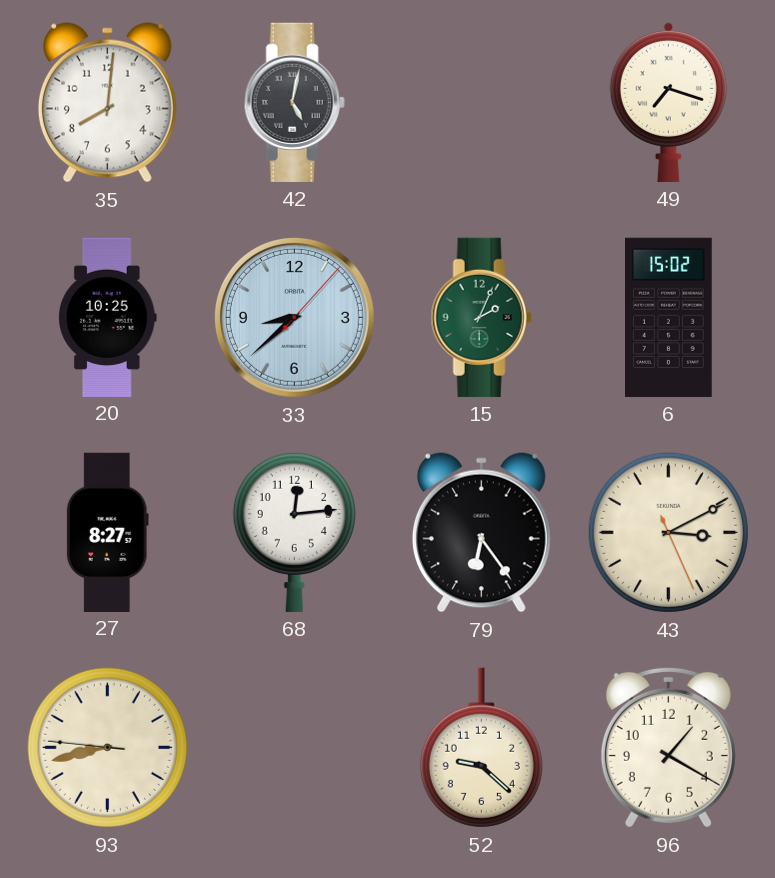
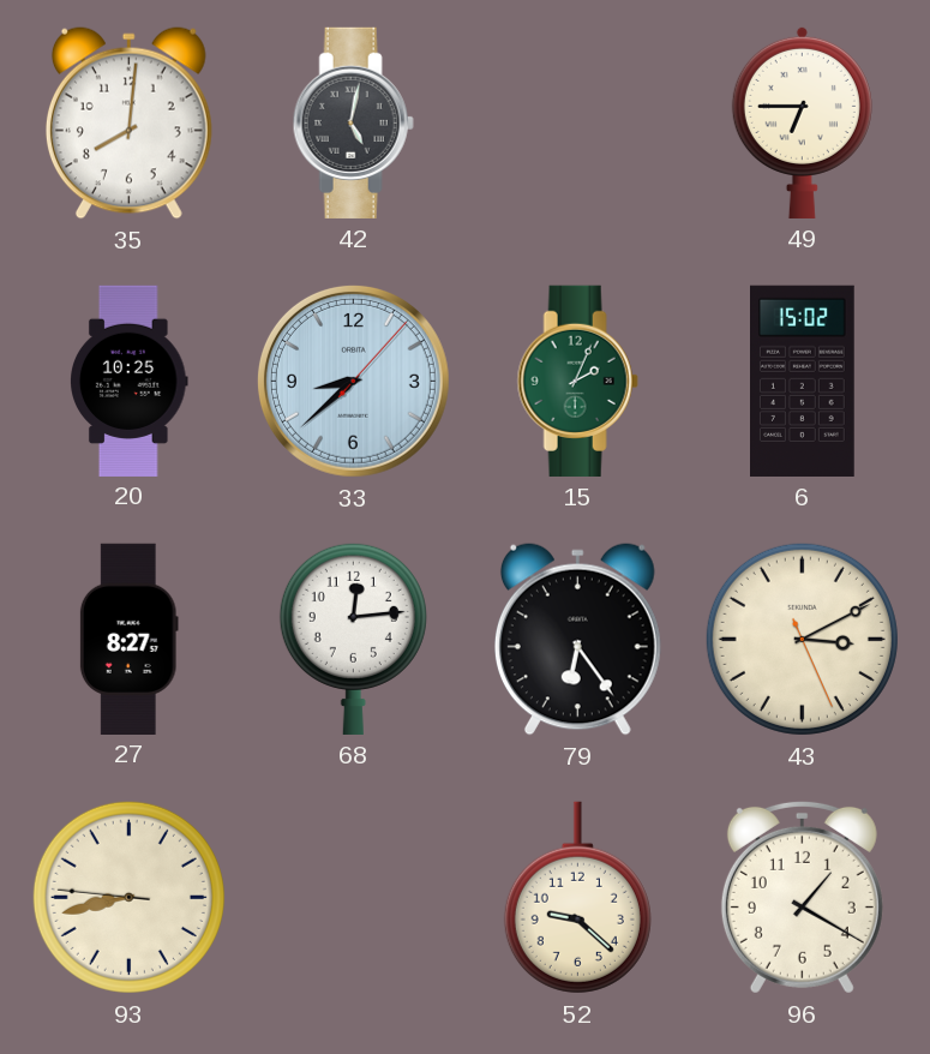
49: 7:18 -> 6:45
